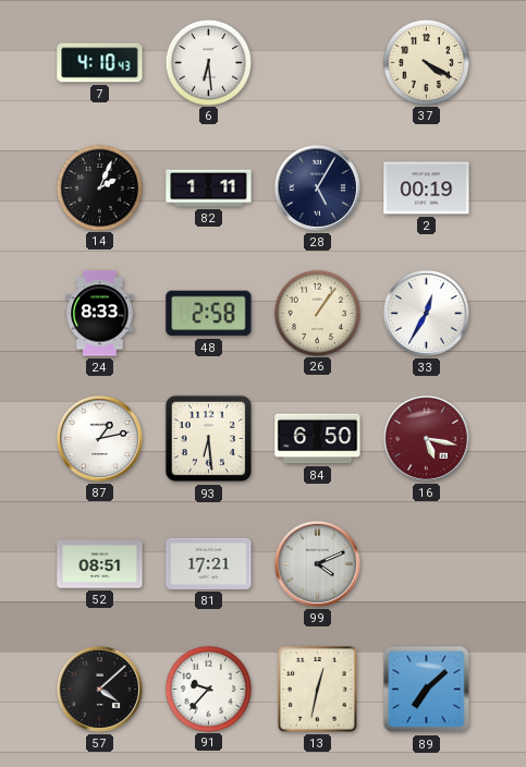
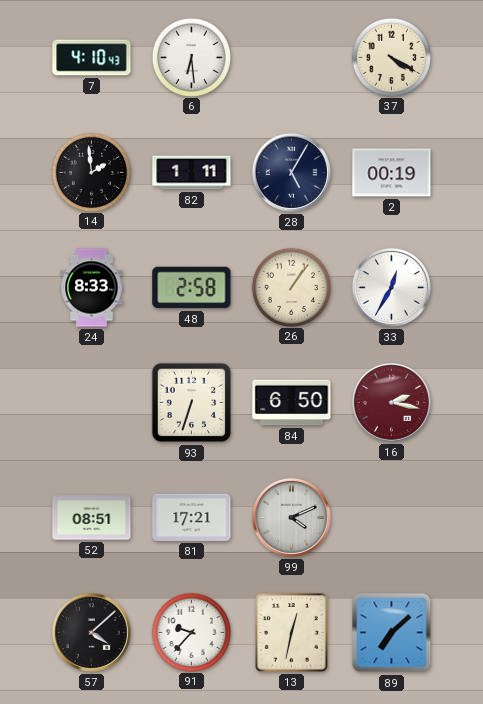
14: 2:04 -> 1:59
87: 1:13 -> none
93: 6:29 -> 6:33
16: 5:17 -> 2:17
